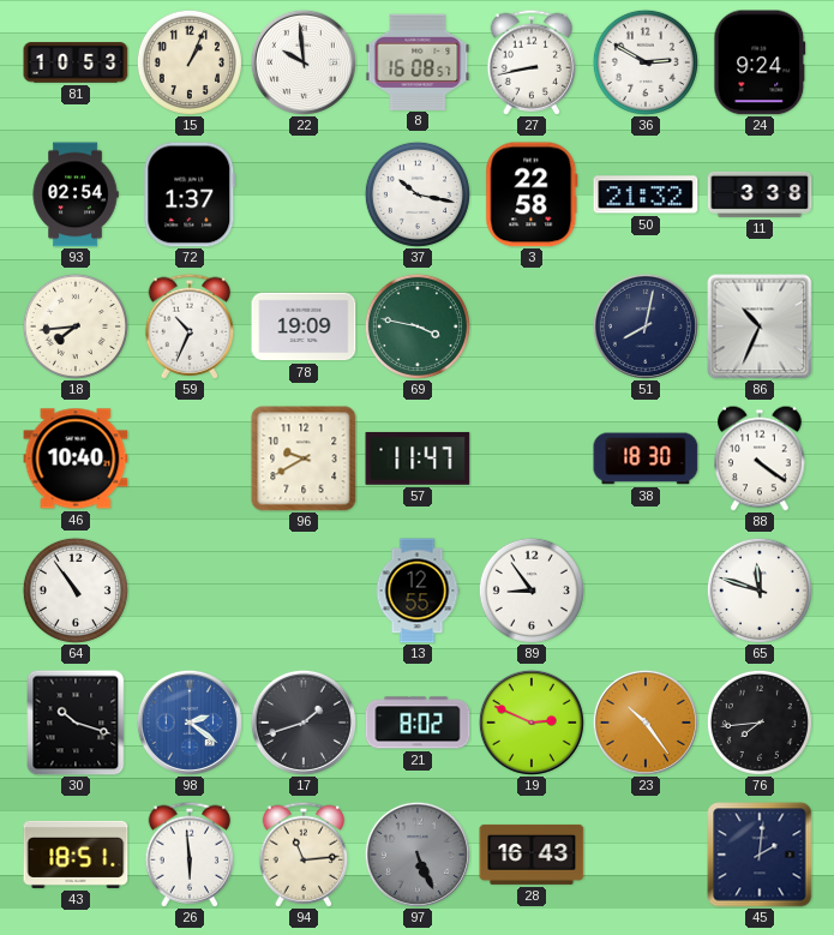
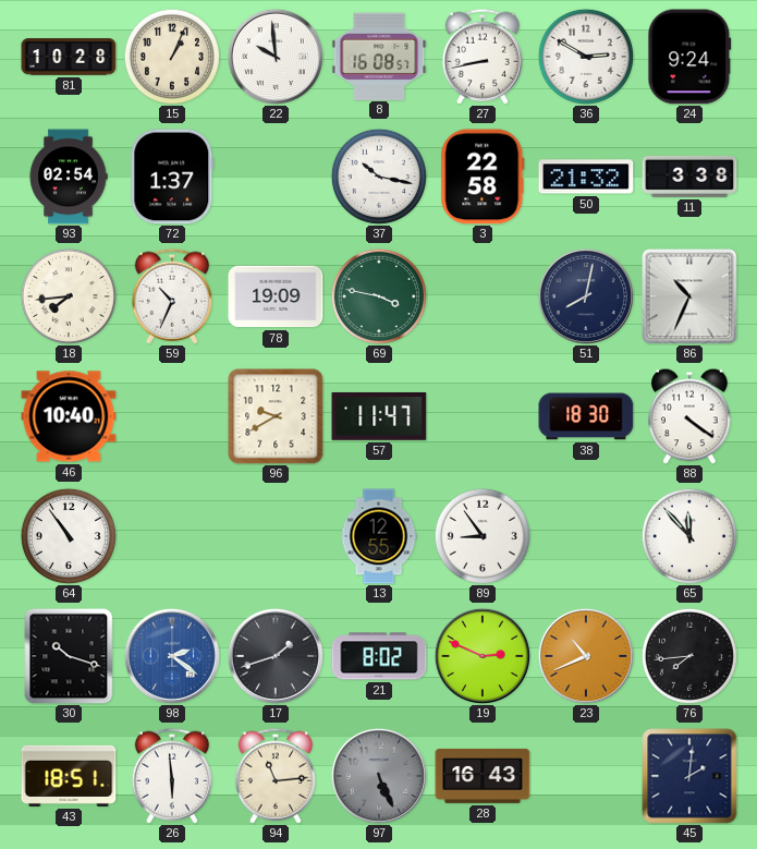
81: 10:53 -> 10:28
65: 11:48 -> 11:53
23: 10:24 -> 10:41
